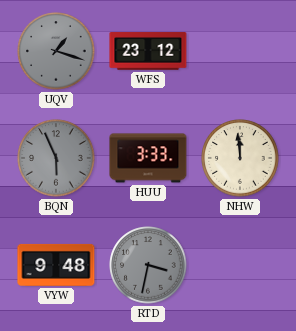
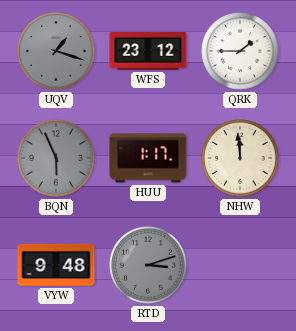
QRK: none -> 1:45
HUU: 3:33 -> 1:17
RTD: 3:32 -> 3:12
